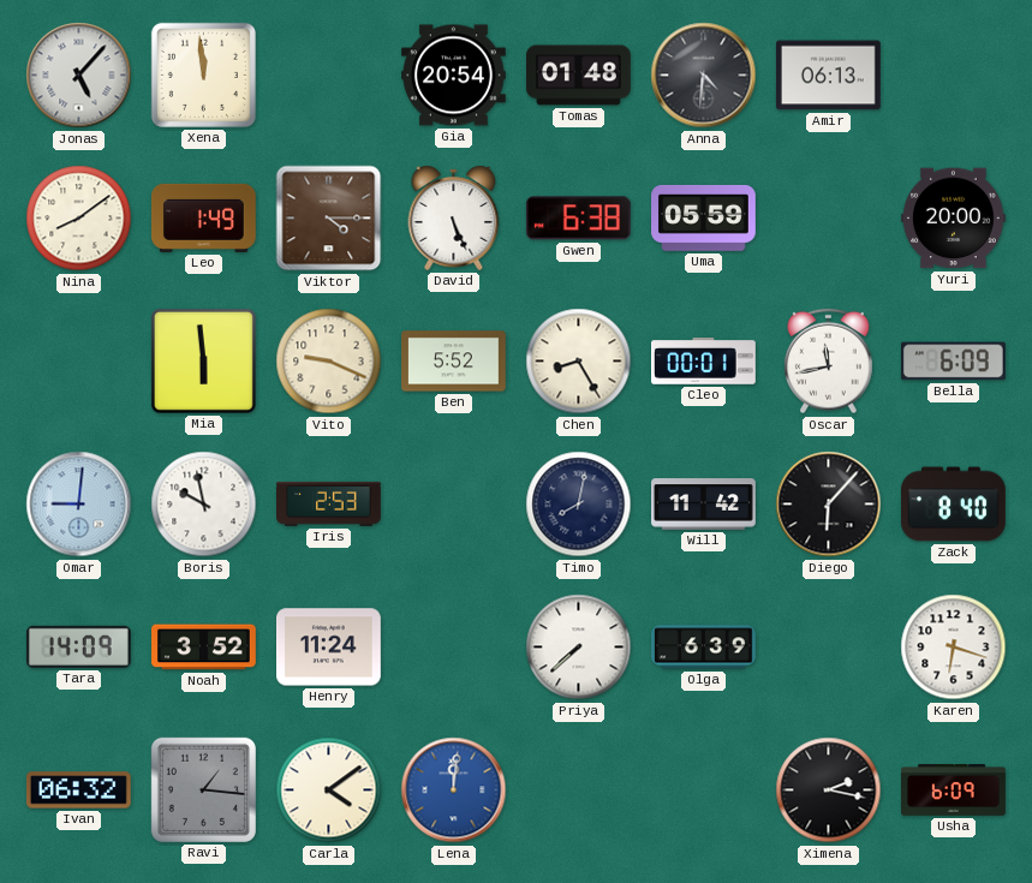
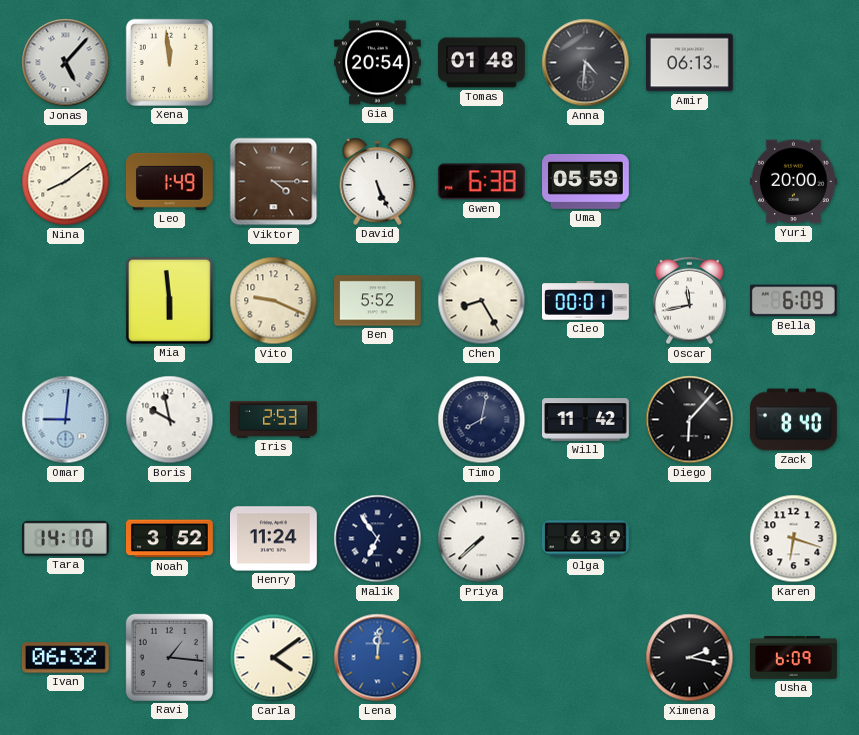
Tara: 14:09 -> 14:10
Malik: none -> 6:54
